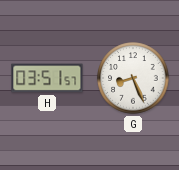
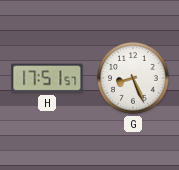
H: 03:51 -> 17:51
